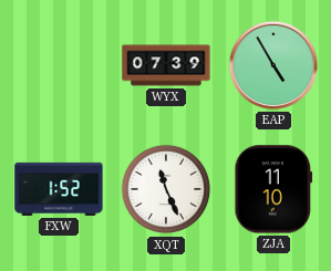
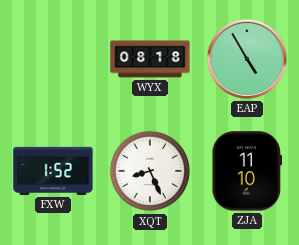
WYX: 07:39 -> 08:18
XQT: 11:26 -> 8:26
